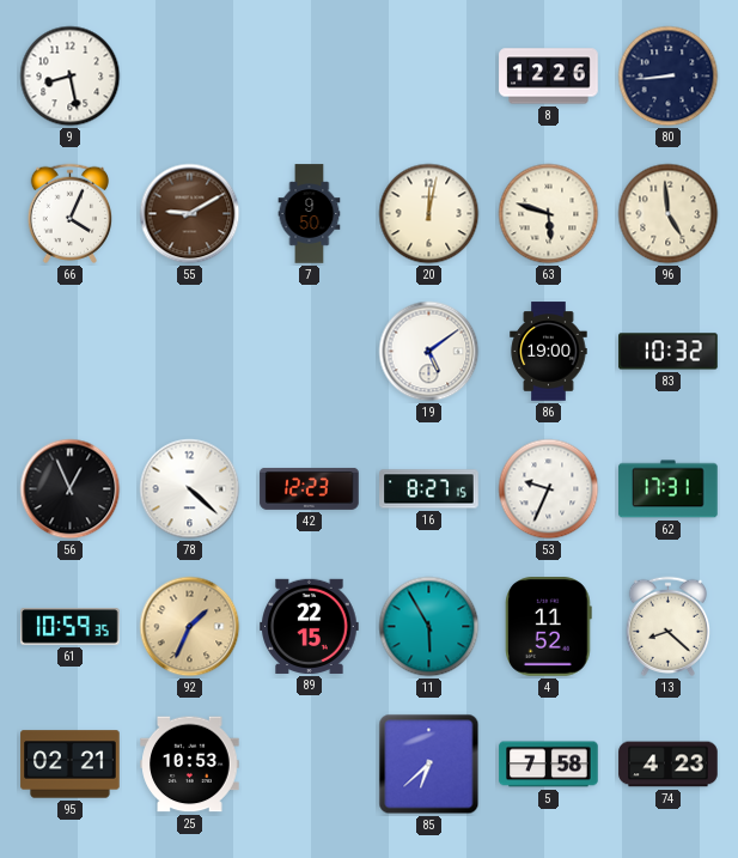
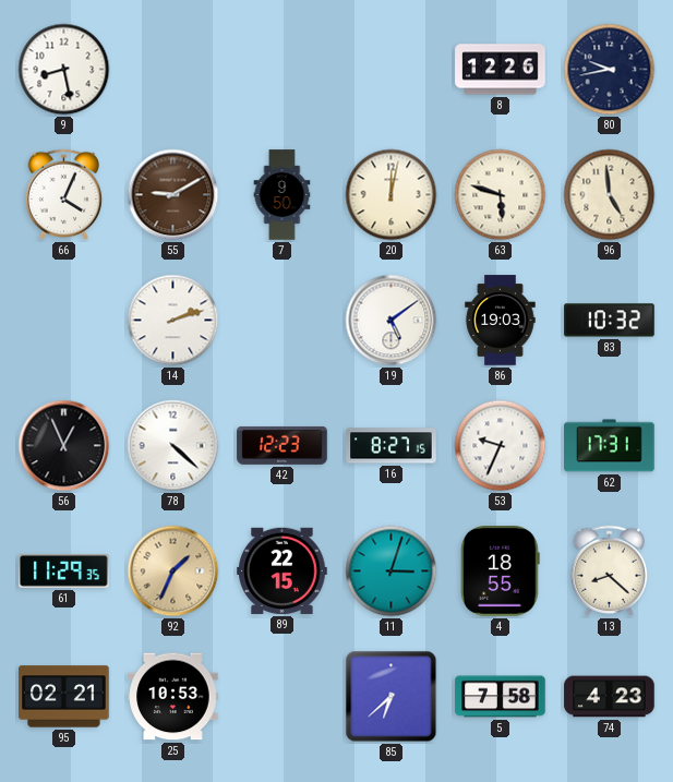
80: 8:44 -> 9:43
14: none -> 2:12
86: 19:00 -> 19:03
61: 10:59 -> 11:29
11: 5:55 -> 3:03
4: 11:52 -> 18:55
